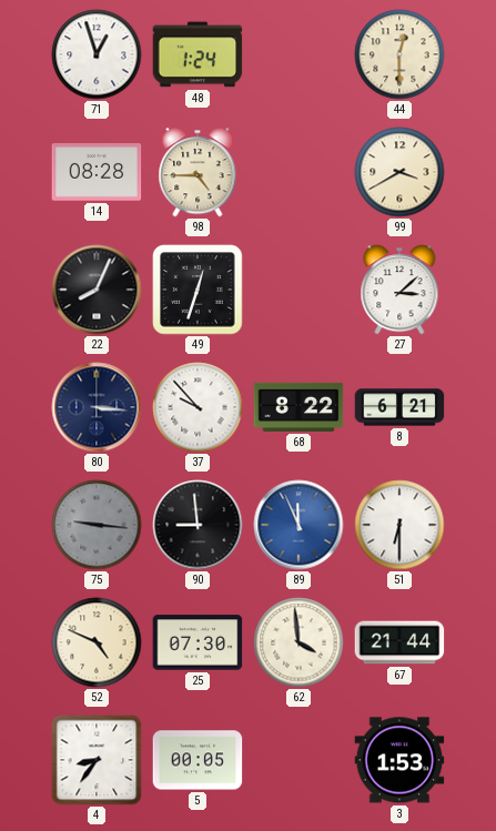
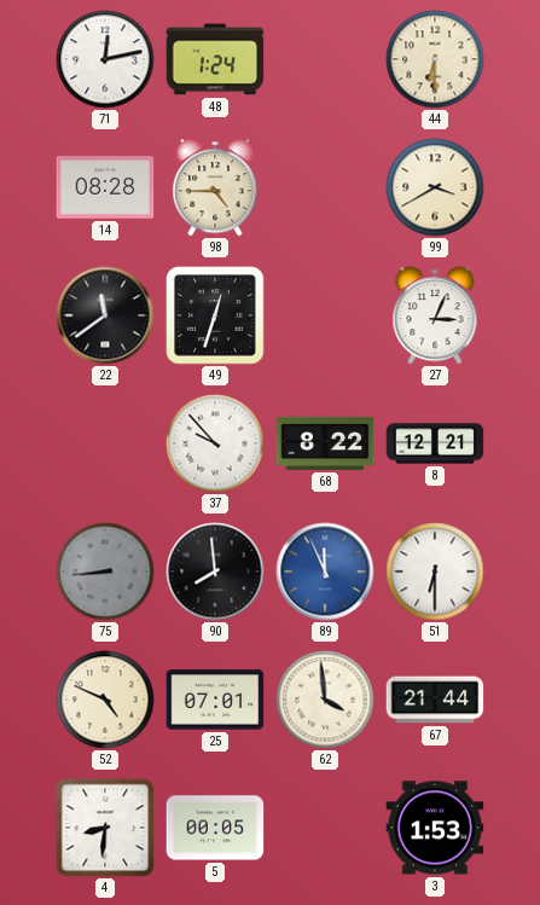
71: 12:57 -> 12:13
44: 12:30 -> 6:30
22: 8:04 -> 11:39
27: 3:08 -> 3:04
80: 3:16 -> none
8: 6:21 -> 12:21
75: 9:16 -> 8:44
90: 8:59 -> 7:59
25: 07:30 -> 07:01
4: 8:36 -> 8:31
